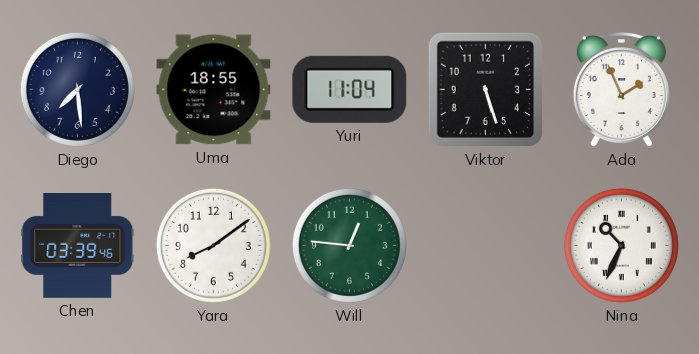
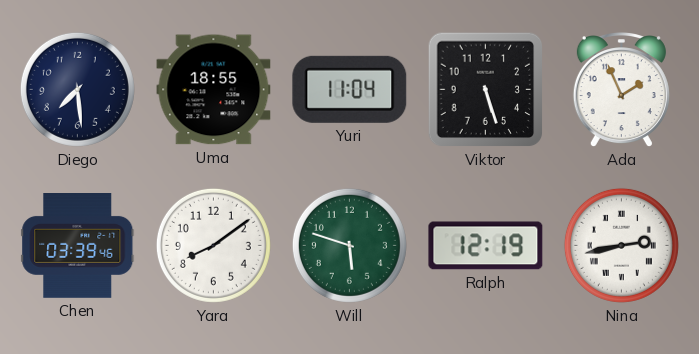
Will: 12:46 -> 5:48
Ralph: none -> 12:19
Nina: 10:34 -> 2:43
